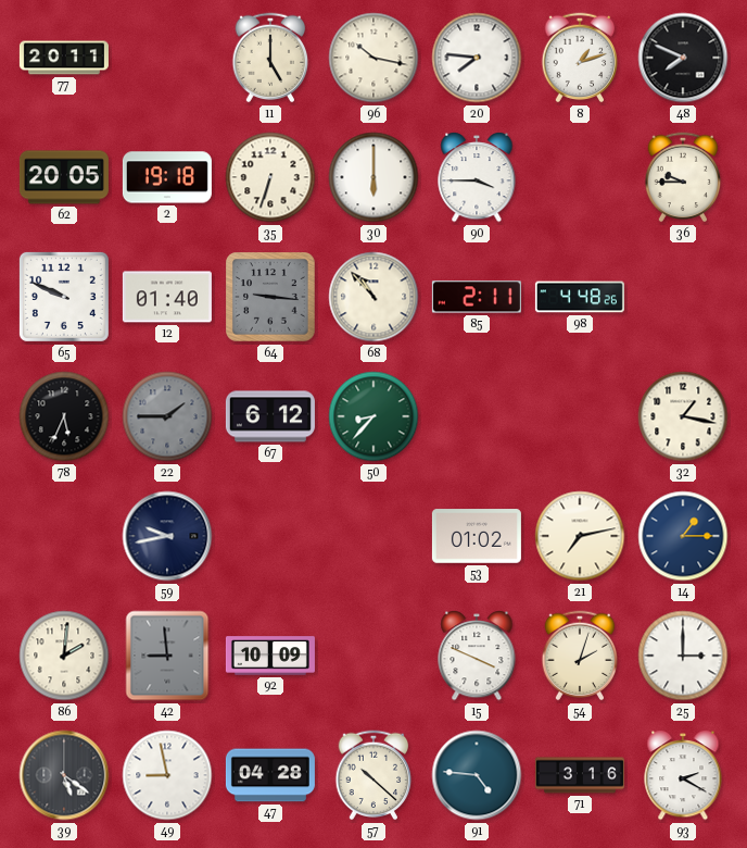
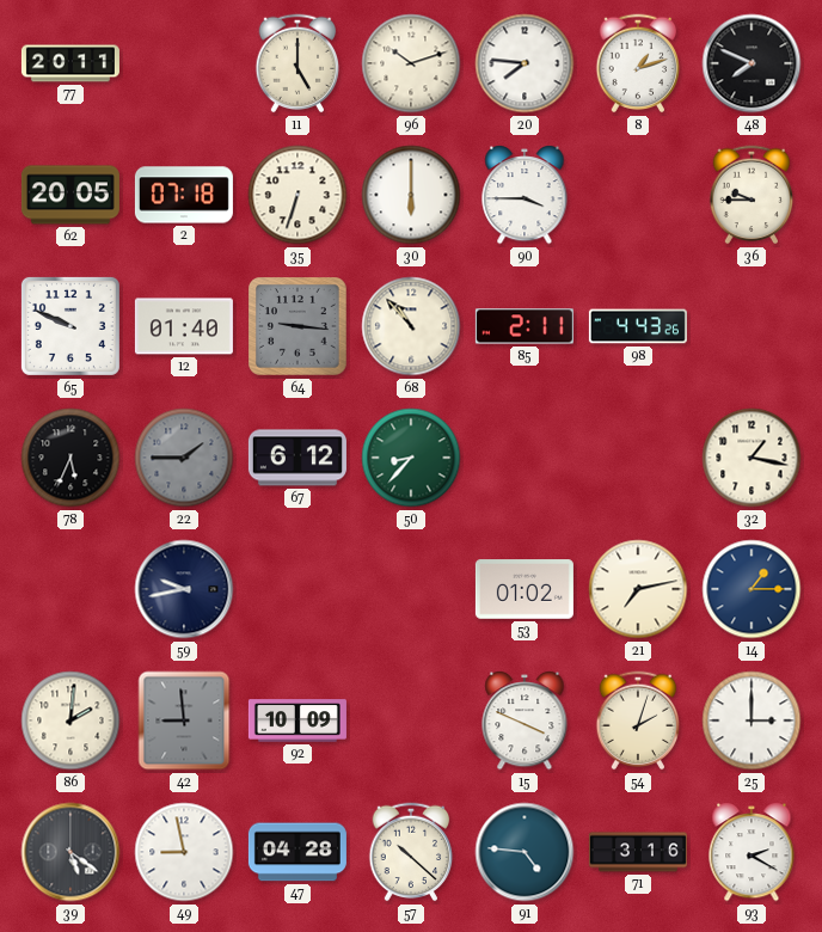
96: 10:17 -> 10:12
2: 19:18 -> 07:18
98: 4:48 -> 4:43
